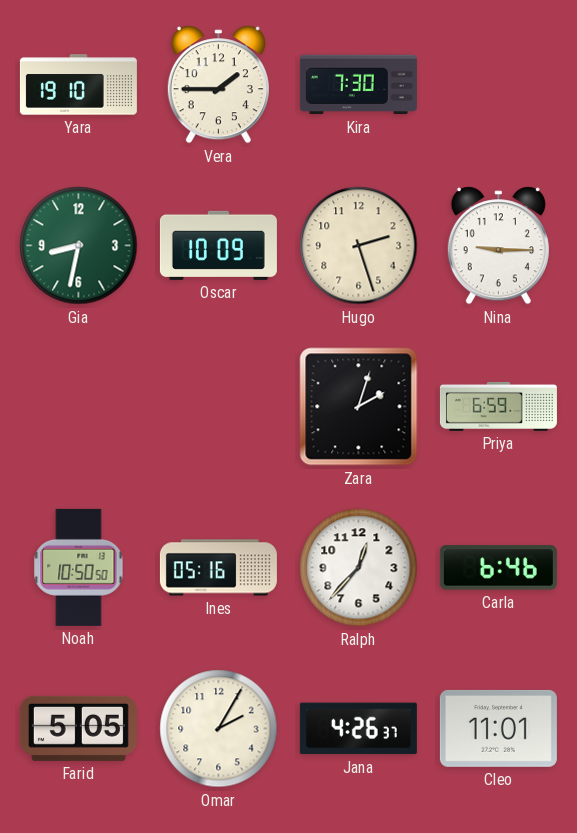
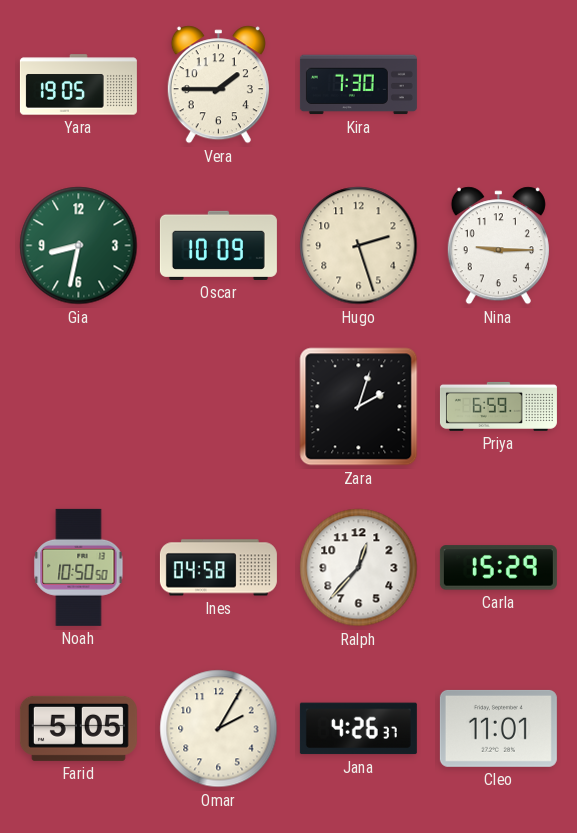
Yara: 19:10 -> 19:05
Ines: 05:16 -> 04:58
Carla: 6:46 -> 15:29
